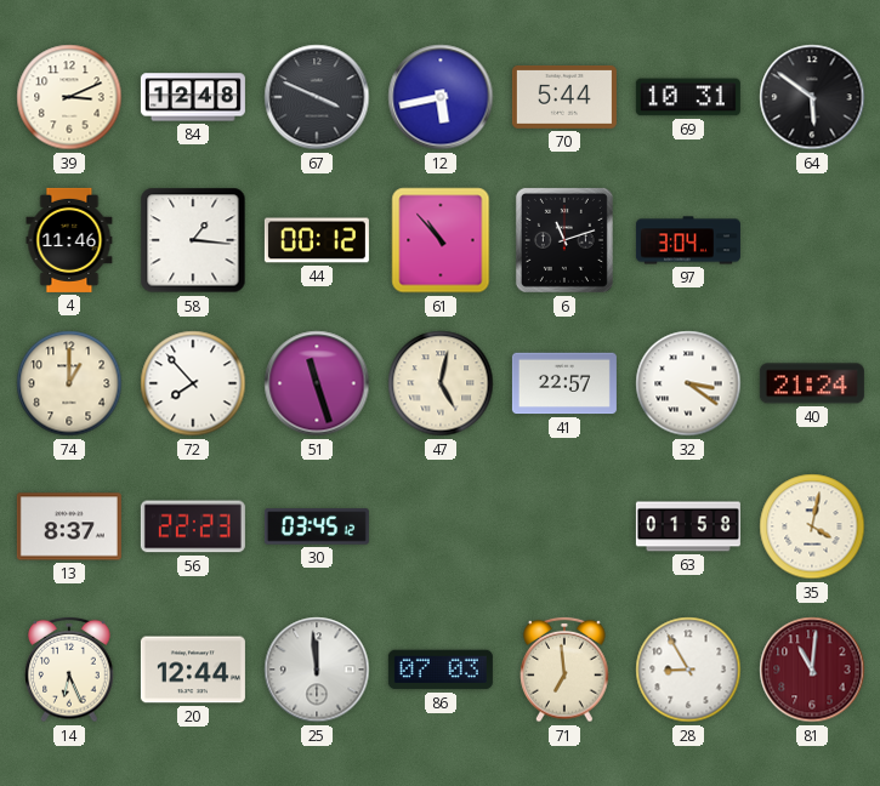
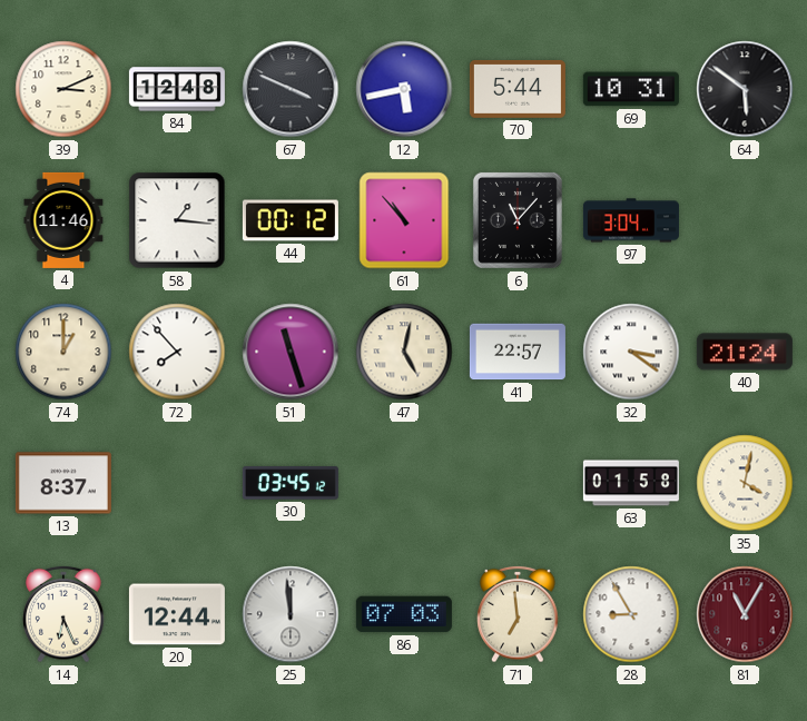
6: 11:12 -> 11:07
56: 22:23 -> none
81: 11:01 -> 11:05
